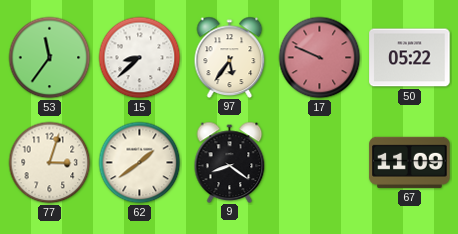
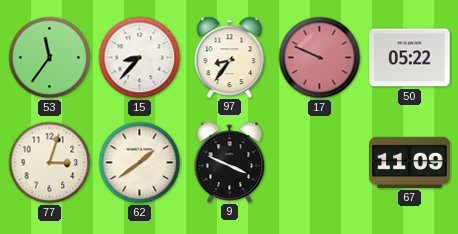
15: 8:38 -> 8:37
97: 5:36 -> 8:36
9: 8:21 -> 3:49
